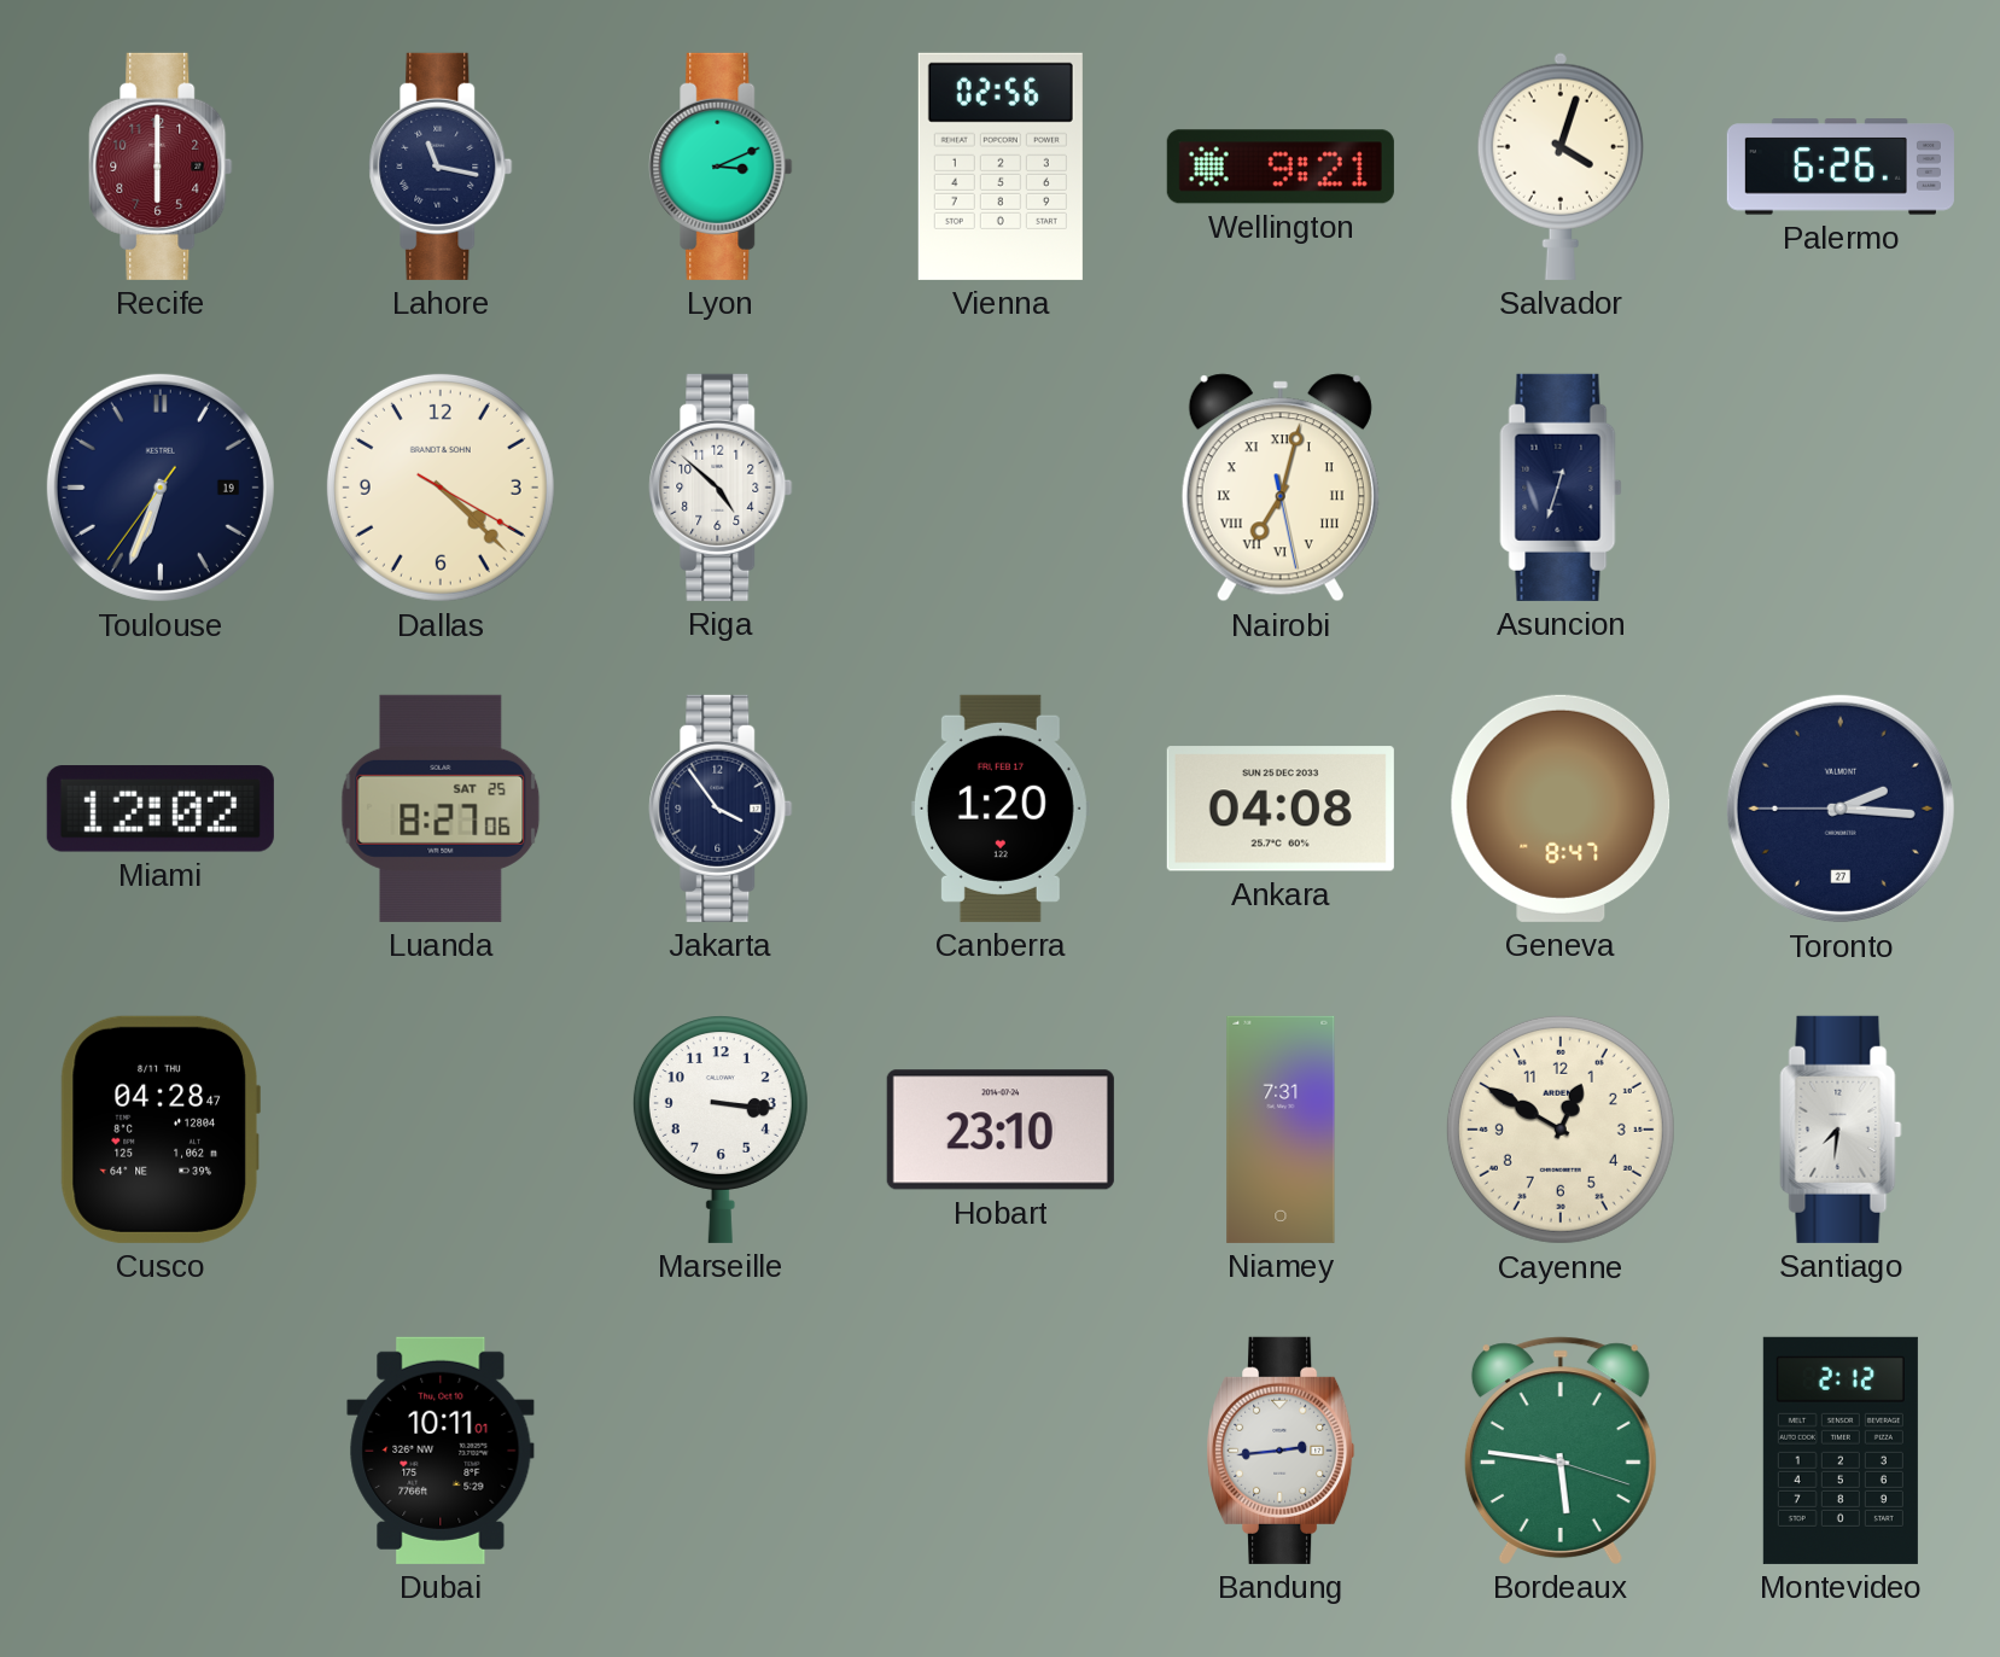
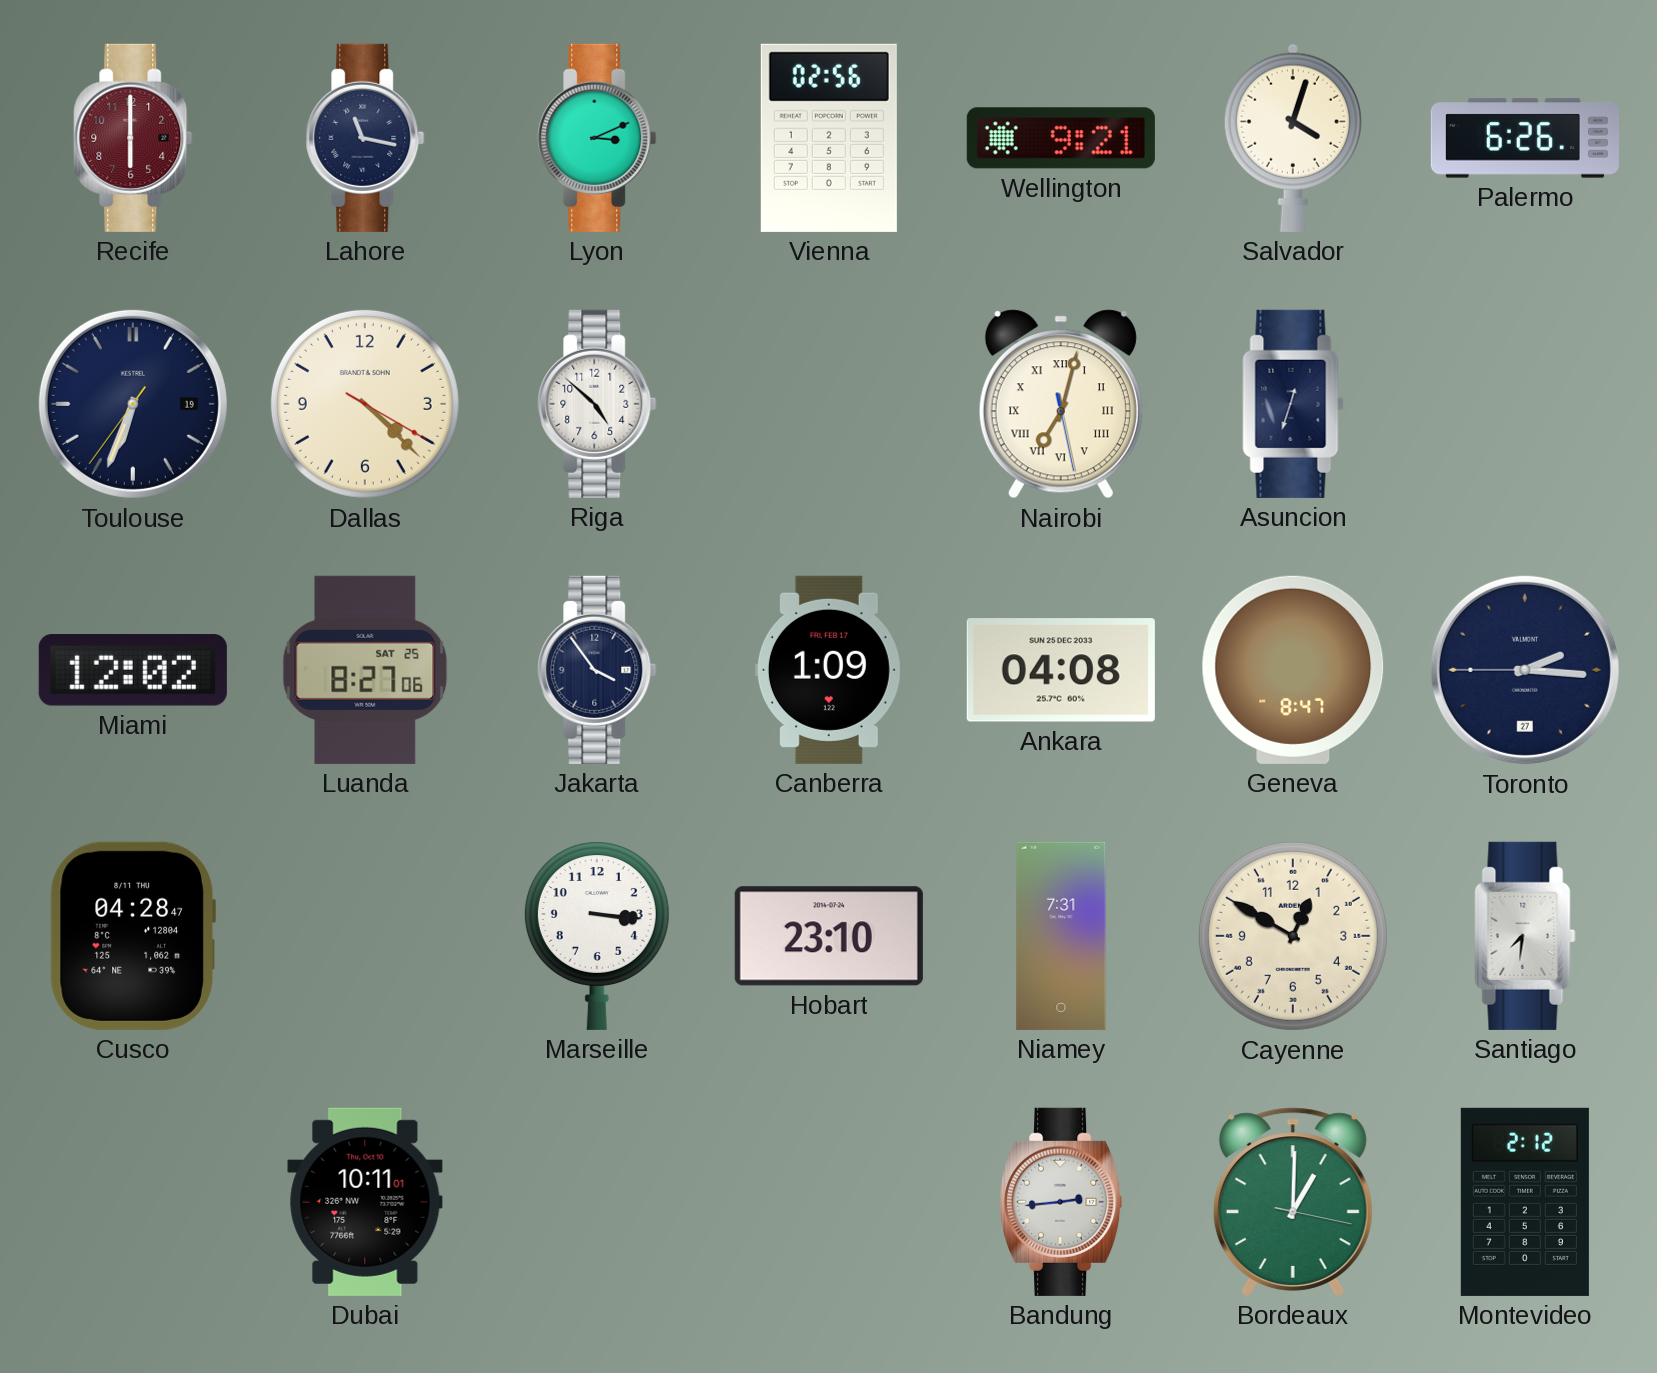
Canberra: 1:20 -> 1:09
Bordeaux: 5:46 -> 1:00
